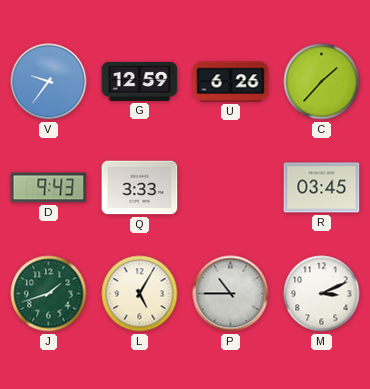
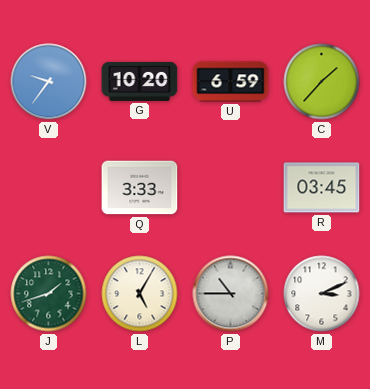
G: 12:59 -> 10:20
U: 6:26 -> 6:59
D: 9:43 -> none
